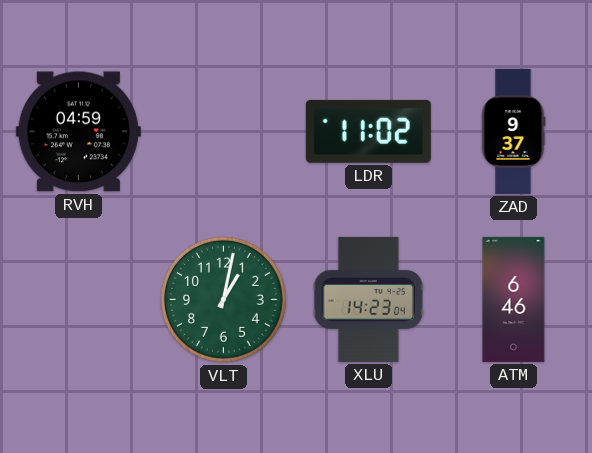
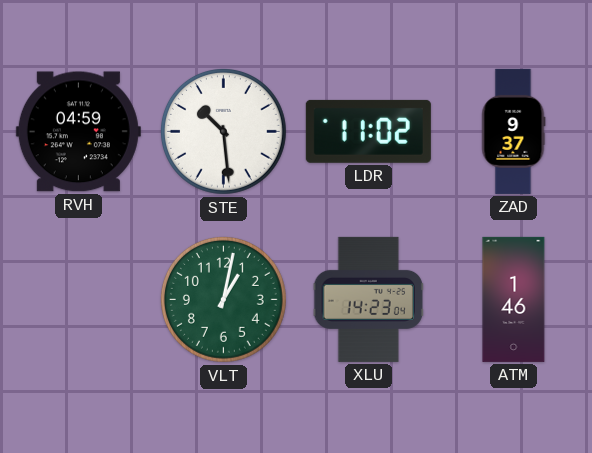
STE: none -> 10:29
ATM: 6:46 -> 1:46
